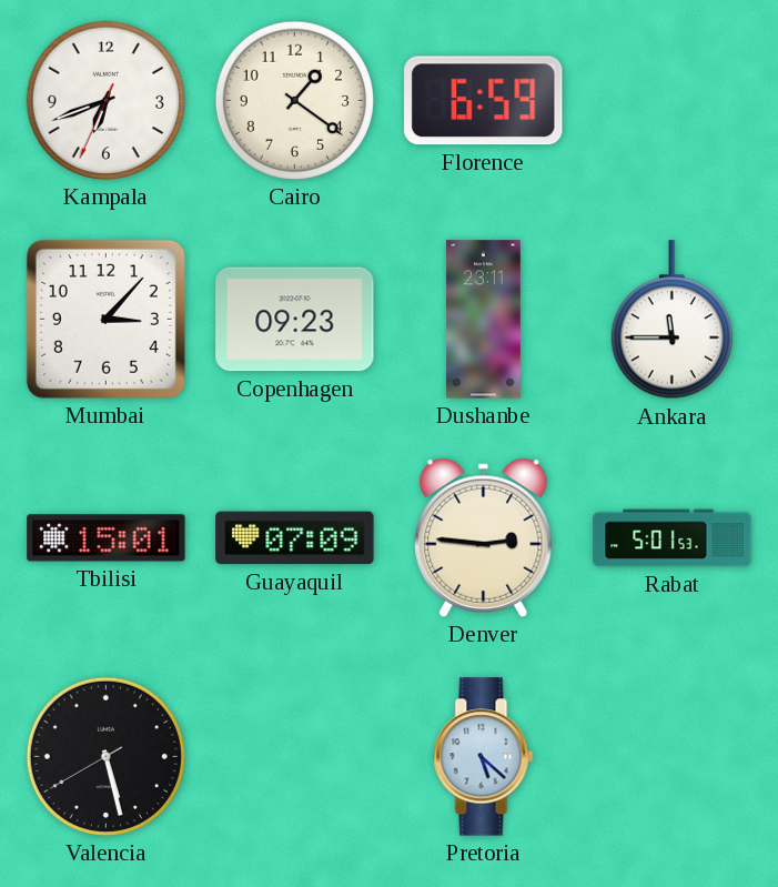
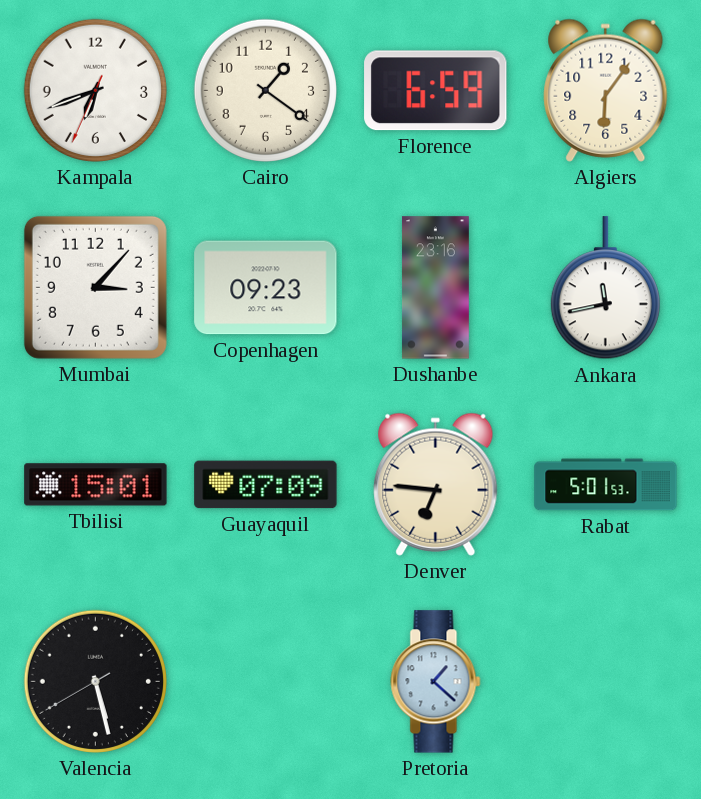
Algiers: none -> 6:06
Dushanbe: 23:11 -> 23:16
Ankara: 11:45 -> 11:43
Denver: 2:46 -> 6:46
Pretoria: 5:22 -> 1:22
